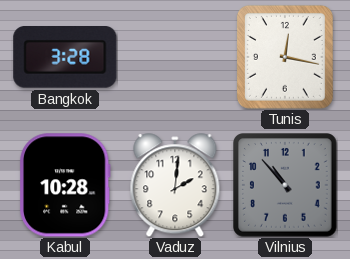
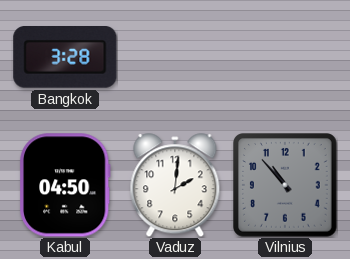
Tunis: 12:17 -> none
Kabul: 10:28 -> 04:50
